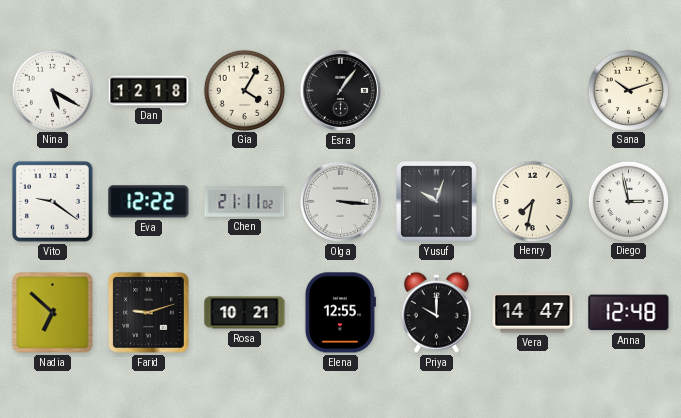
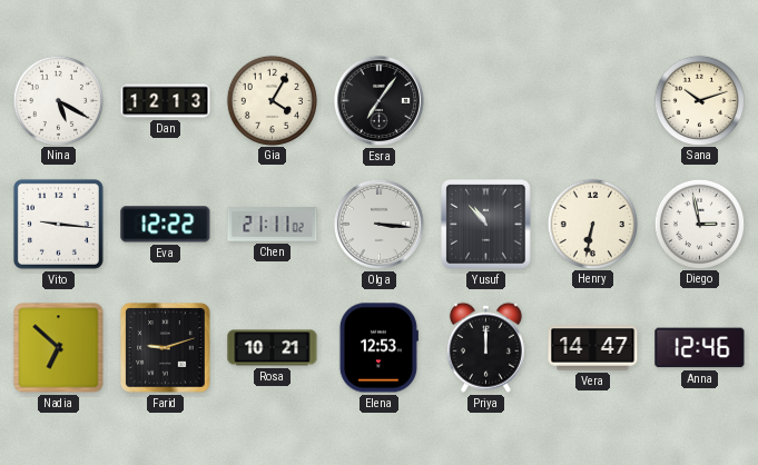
Dan: 12:18 -> 12:13
Esra: 1:06 -> 7:06
Vito: 9:21 -> 9:16
Yusuf: 10:03 -> 10:53
Henry: 7:32 -> 6:32
Elena: 12:55 -> 12:53
Priya: 10:00 -> 12:00
Anna: 12:48 -> 12:46
